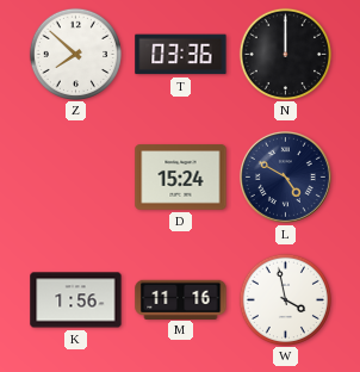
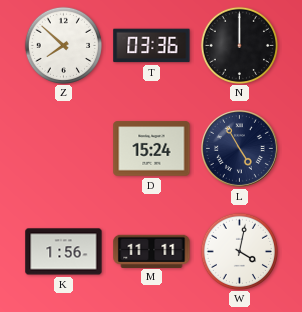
L: 4:50 -> 4:55
M: 11:16 -> 11:11
W: 3:58 -> 4:02
